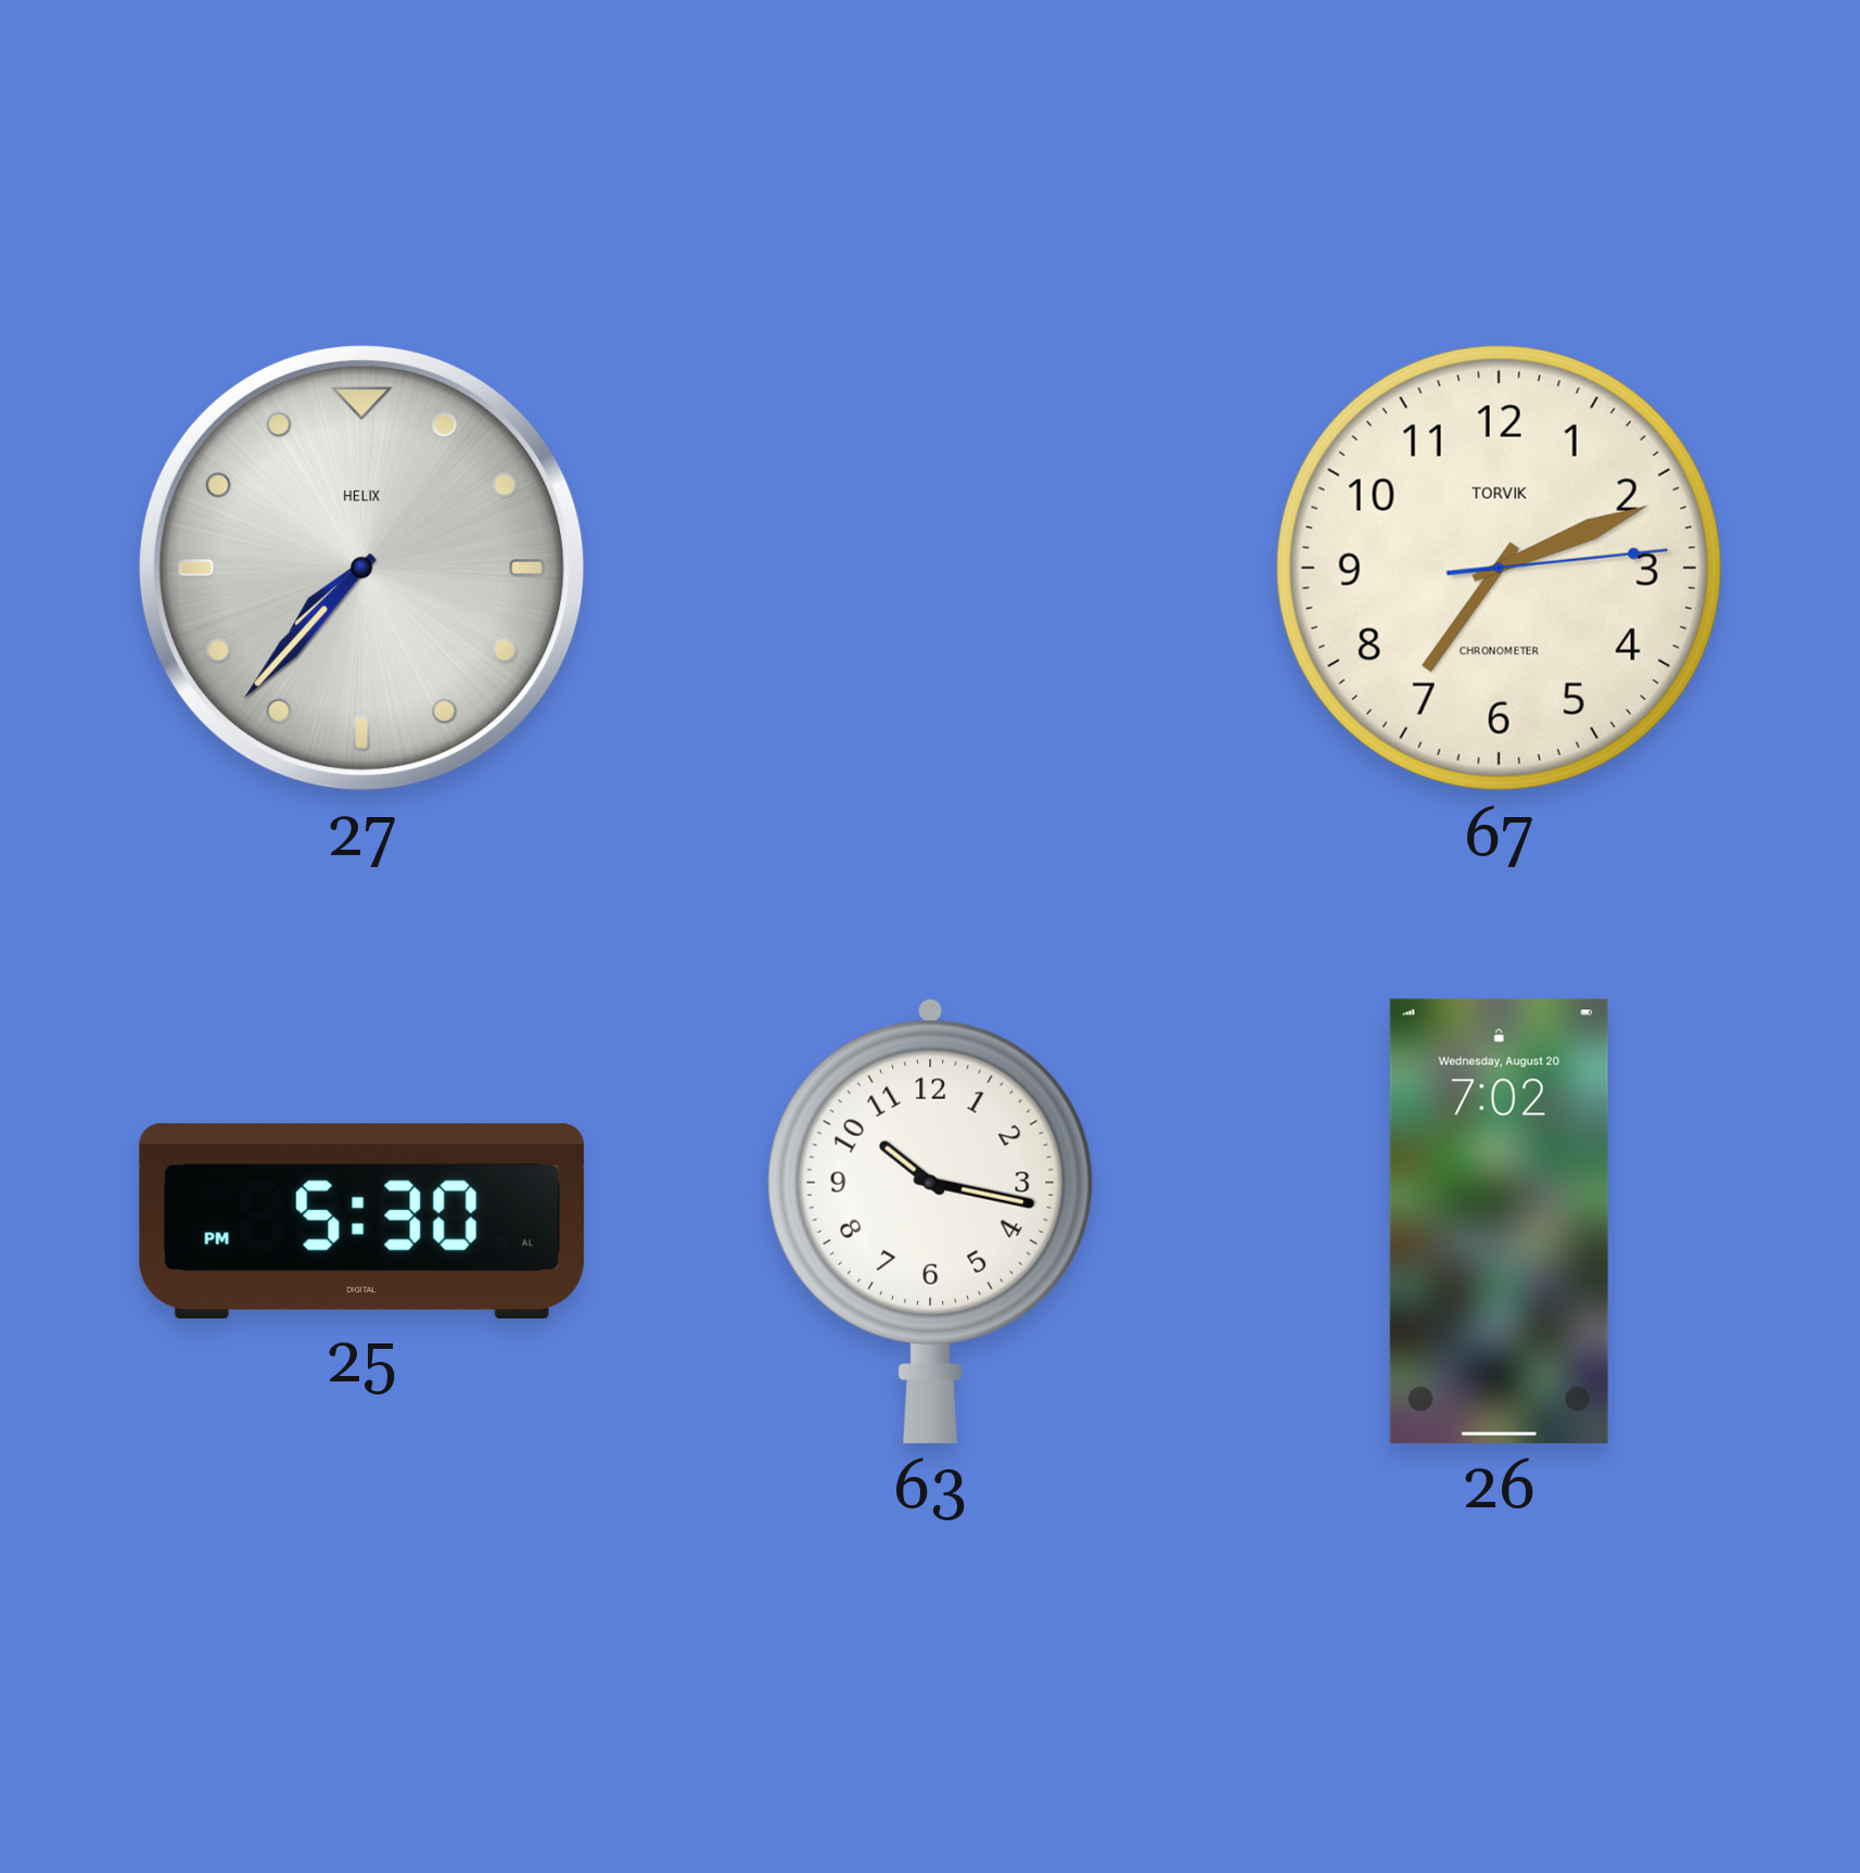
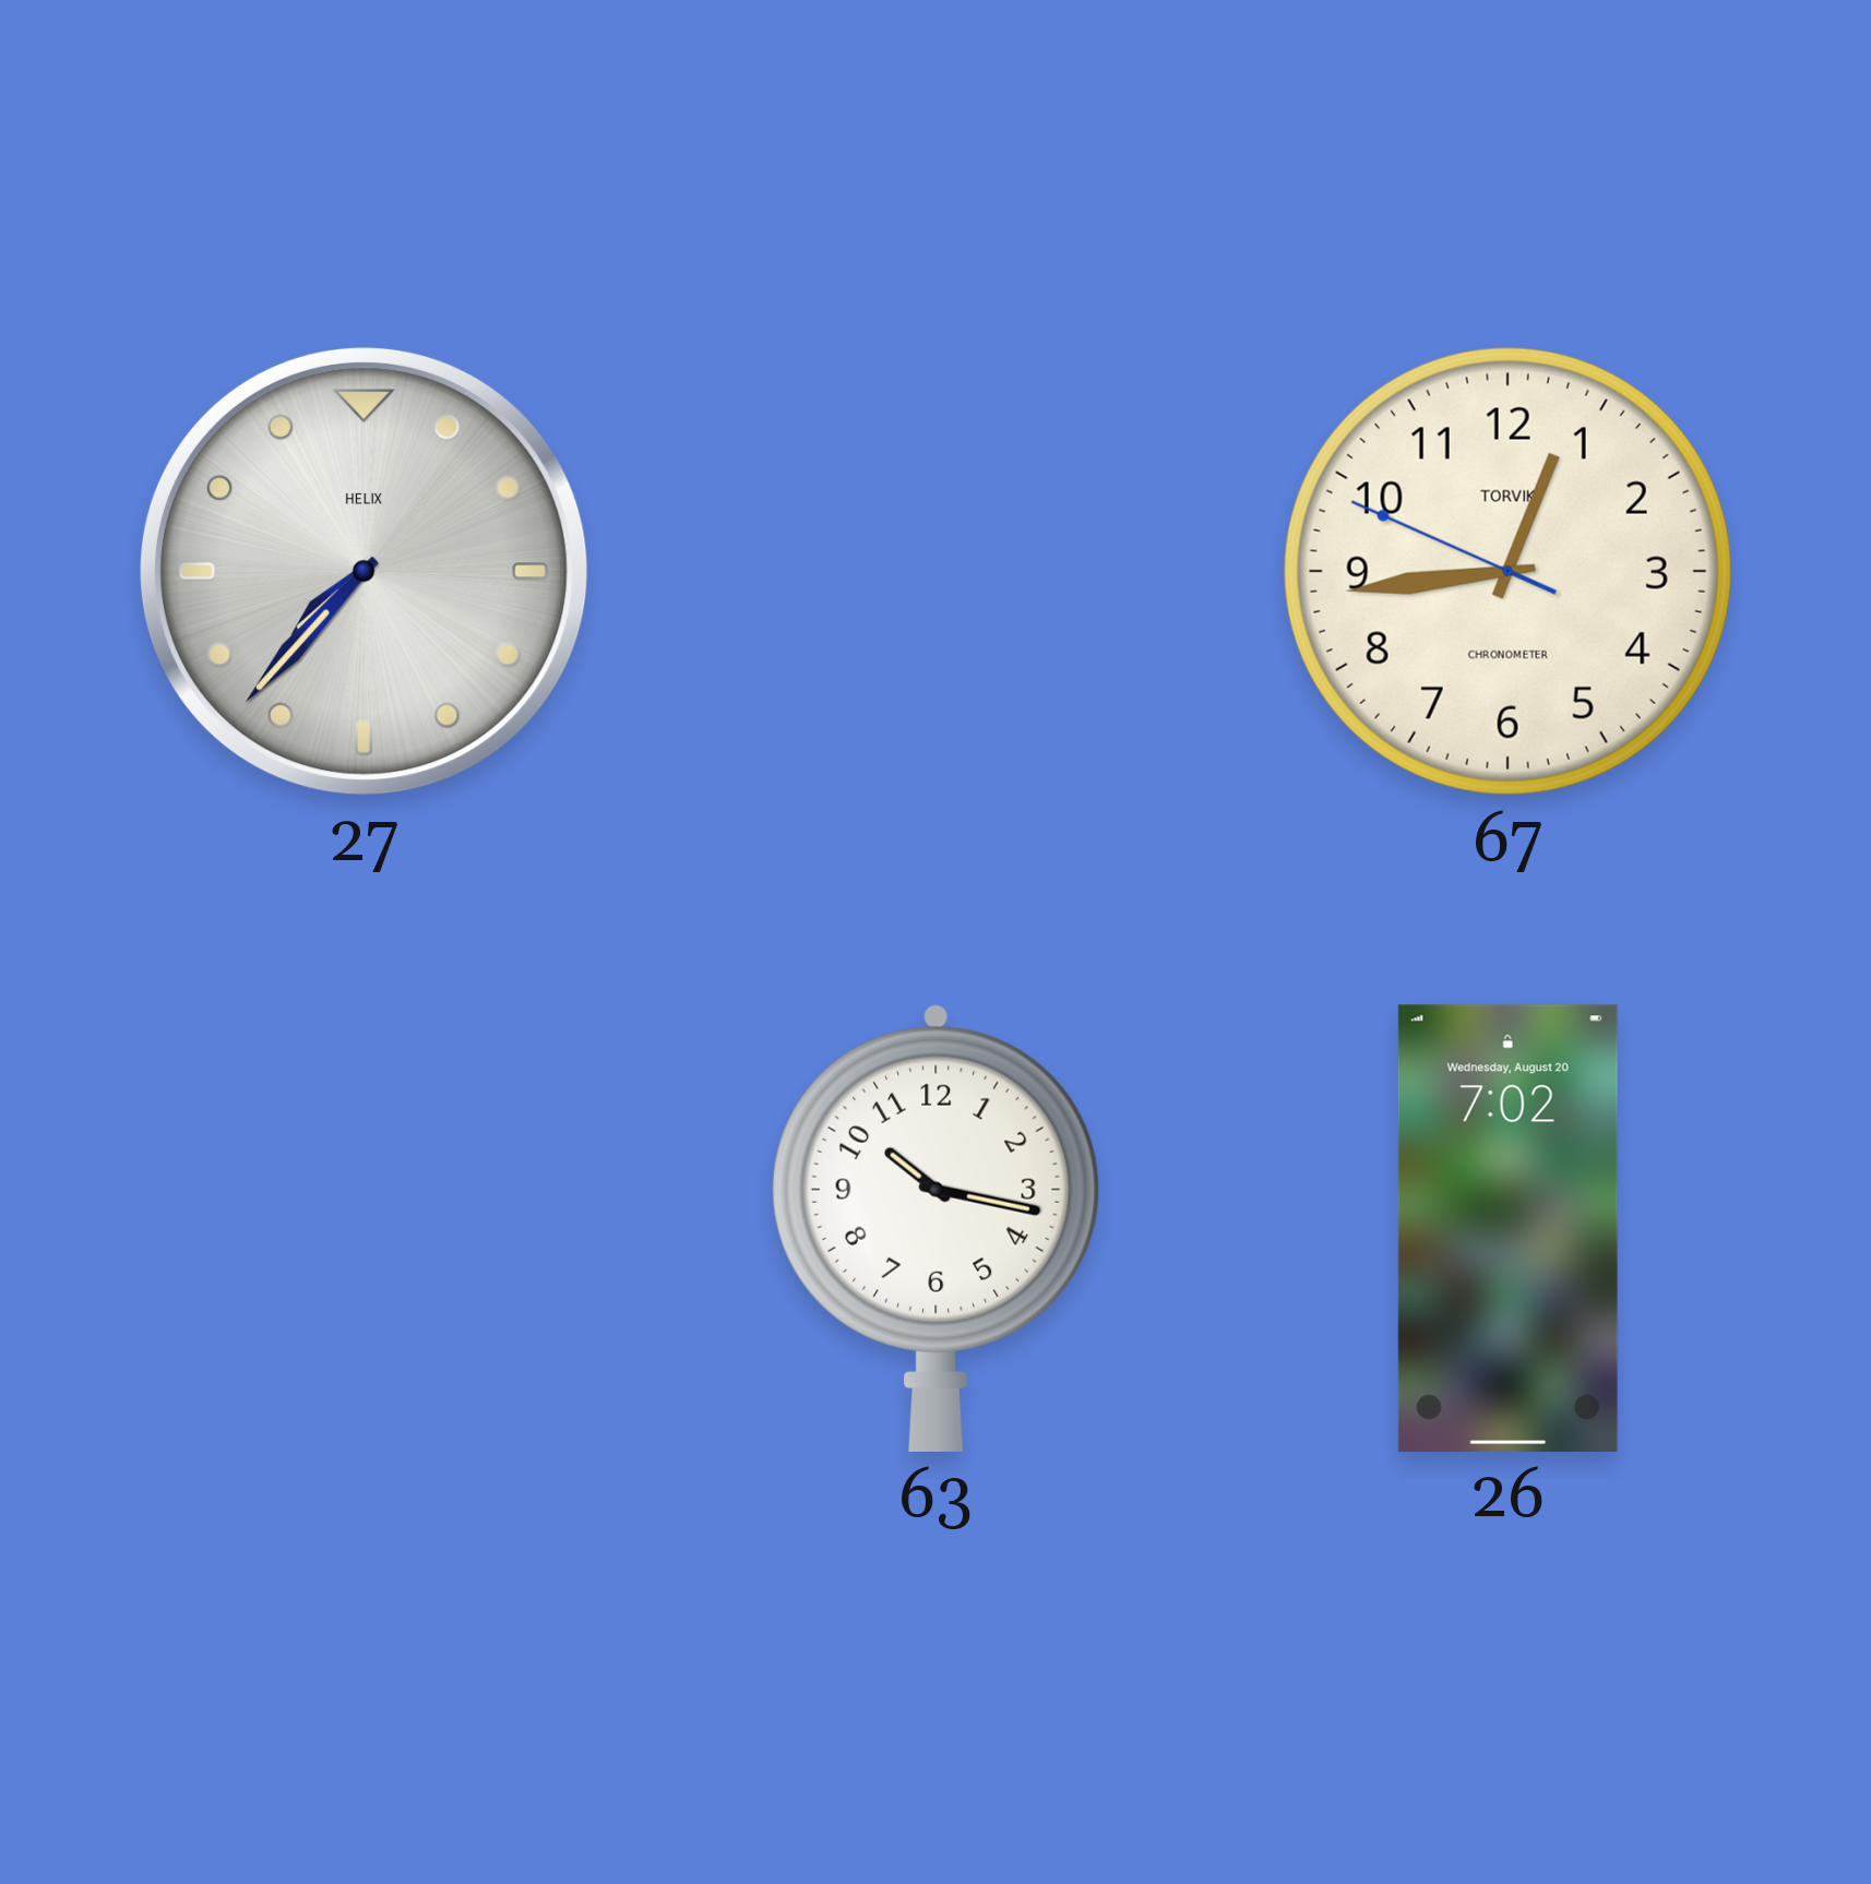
67: 7:11 -> 12:43
25: 5:30 -> none
